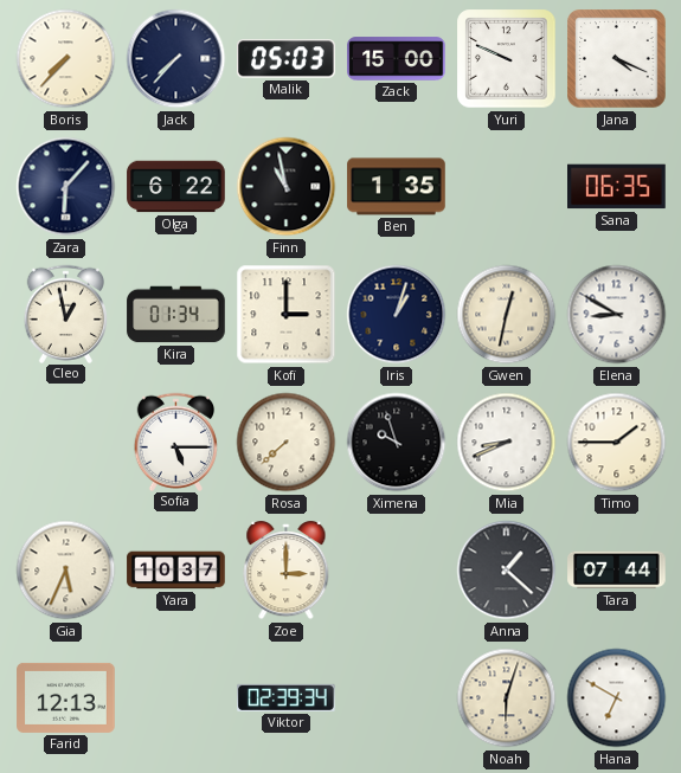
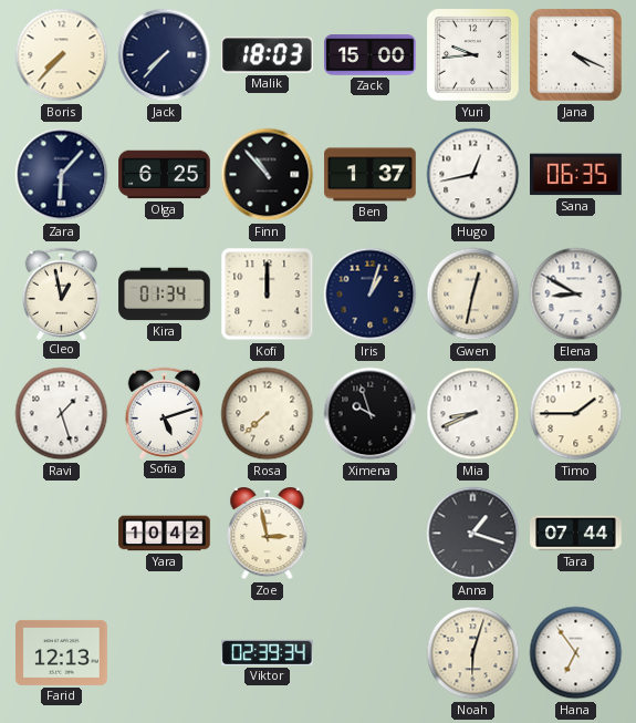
Malik: 05:03 -> 18:03
Yuri: 9:49 -> 9:44
Olga: 6:22 -> 6:25
Finn: 10:58 -> 10:53
Ben: 1:35 -> 1:37
Hugo: none -> 12:43
Kofi: 3:00 -> 12:00
Ravi: none -> 1:27
Sofia: 5:15 -> 5:12
Gia: 5:34 -> none
Yara: 10:37 -> 10:42
Zoe: 3:00 -> 2:58
Anna: 1:22 -> 1:18
Hana: 6:50 -> 6:54
